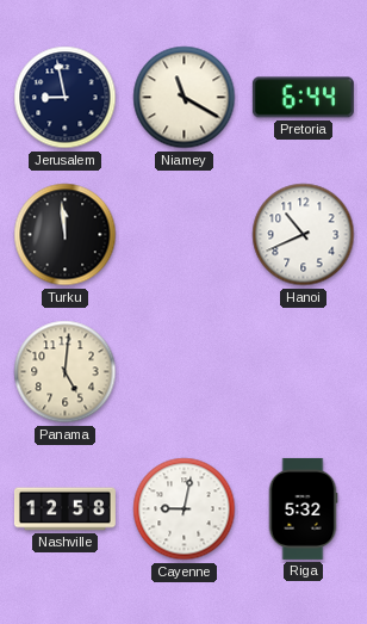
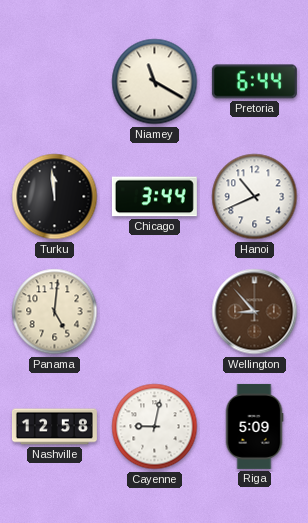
Jerusalem: 8:58 -> none
Chicago: none -> 3:44
Wellington: none -> 8:53
Riga: 5:32 -> 5:09
